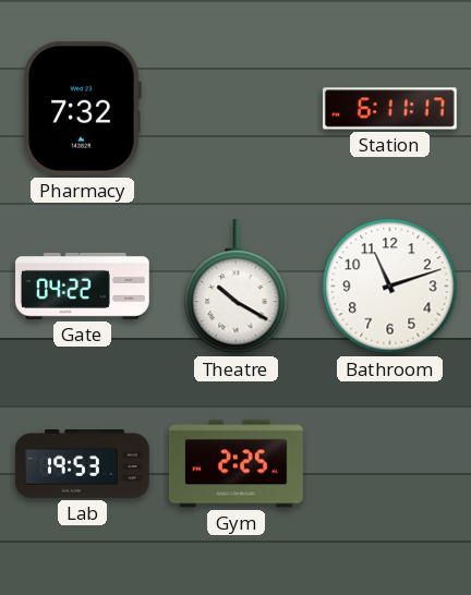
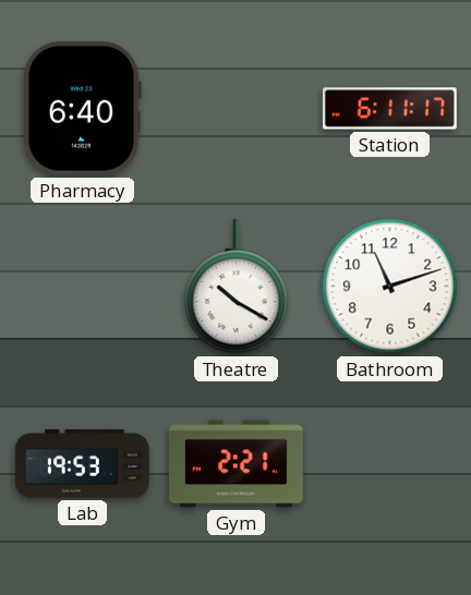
Pharmacy: 7:32 -> 6:40
Gate: 04:22 -> none
Gym: 2:25 -> 2:21
